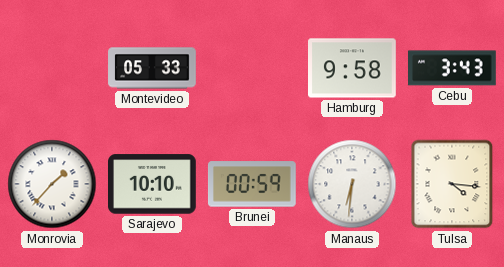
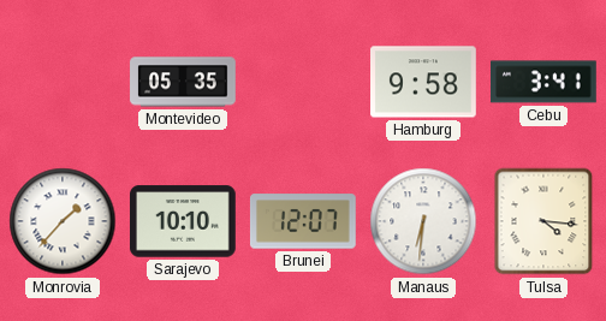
Montevideo: 05:33 -> 05:35
Cebu: 3:43 -> 3:41
Brunei: 00:59 -> 12:07
